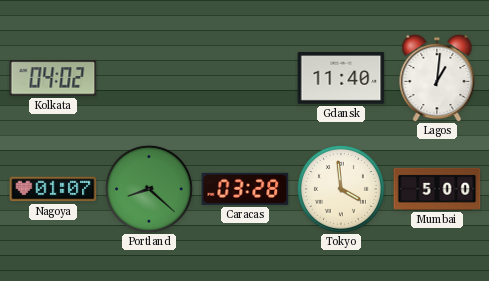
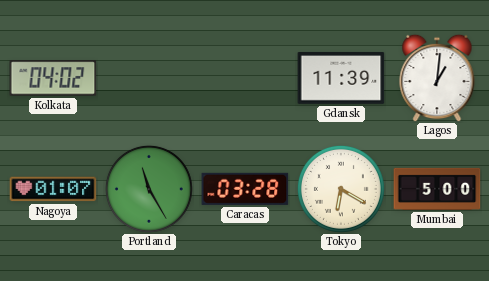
Gdansk: 11:40 -> 11:39
Portland: 8:22 -> 11:25
Tokyo: 3:59 -> 6:20
